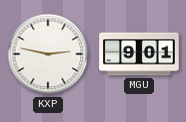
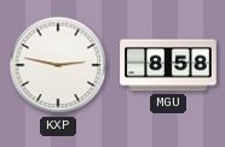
MGU: 9:01 -> 8:58
